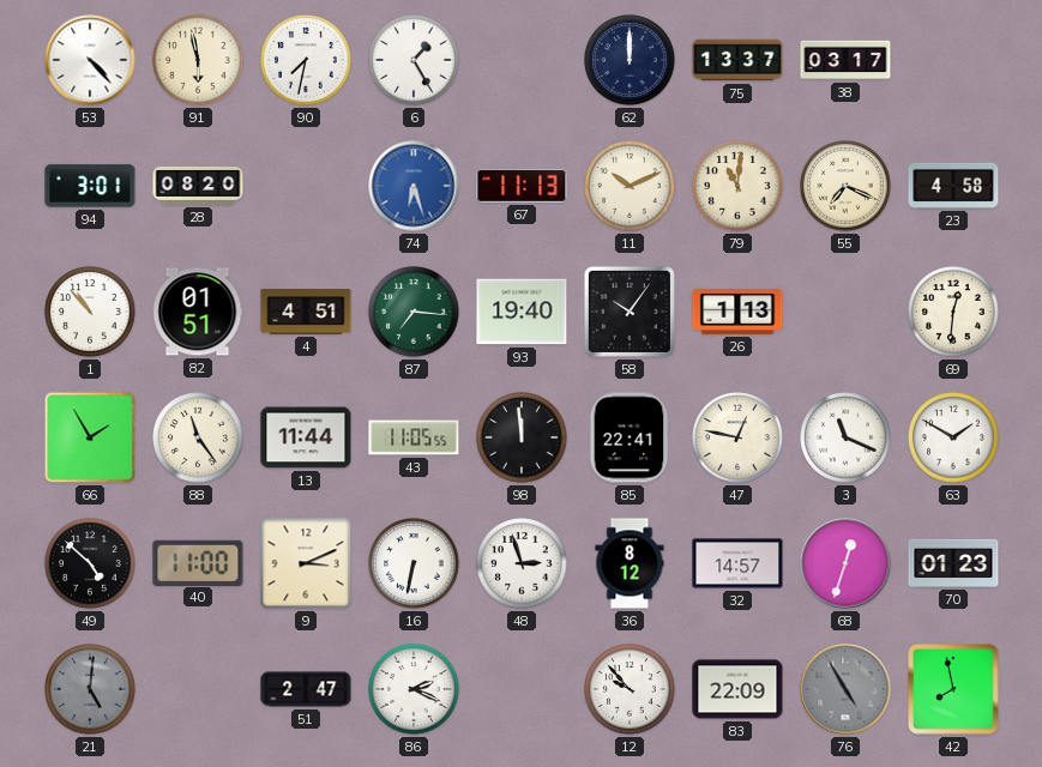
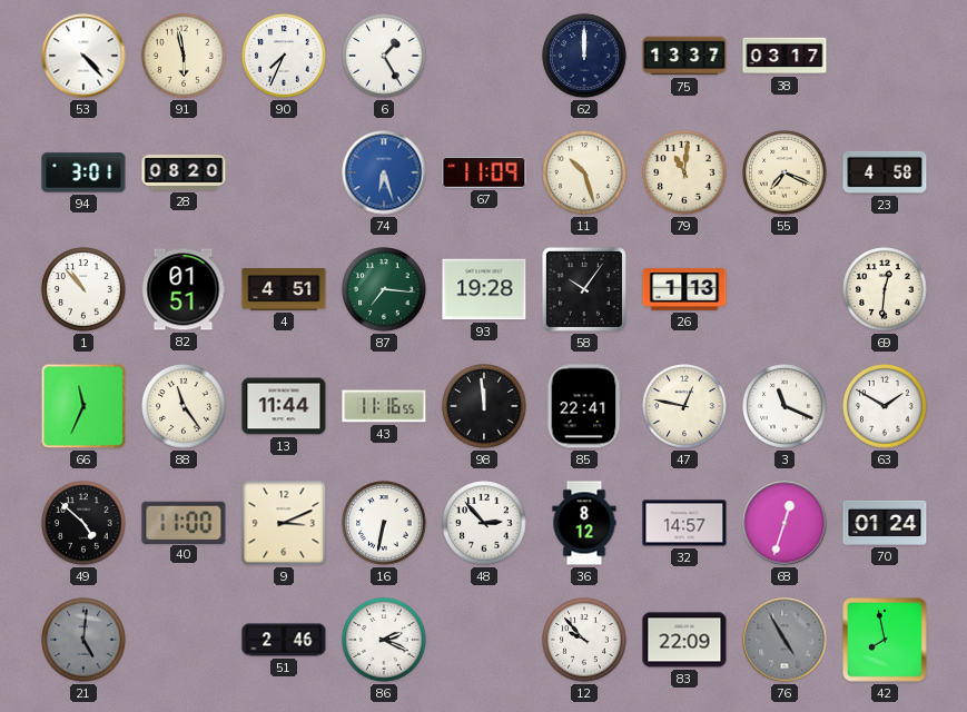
90: 7:32 -> 7:34
67: 11:13 -> 11:09
11: 10:11 -> 10:27
93: 19:40 -> 19:28
66: 1:55 -> 11:34
43: 11:05 -> 11:16
48: 2:57 -> 2:53
70: 01:23 -> 01:24
51: 2:47 -> 2:46
